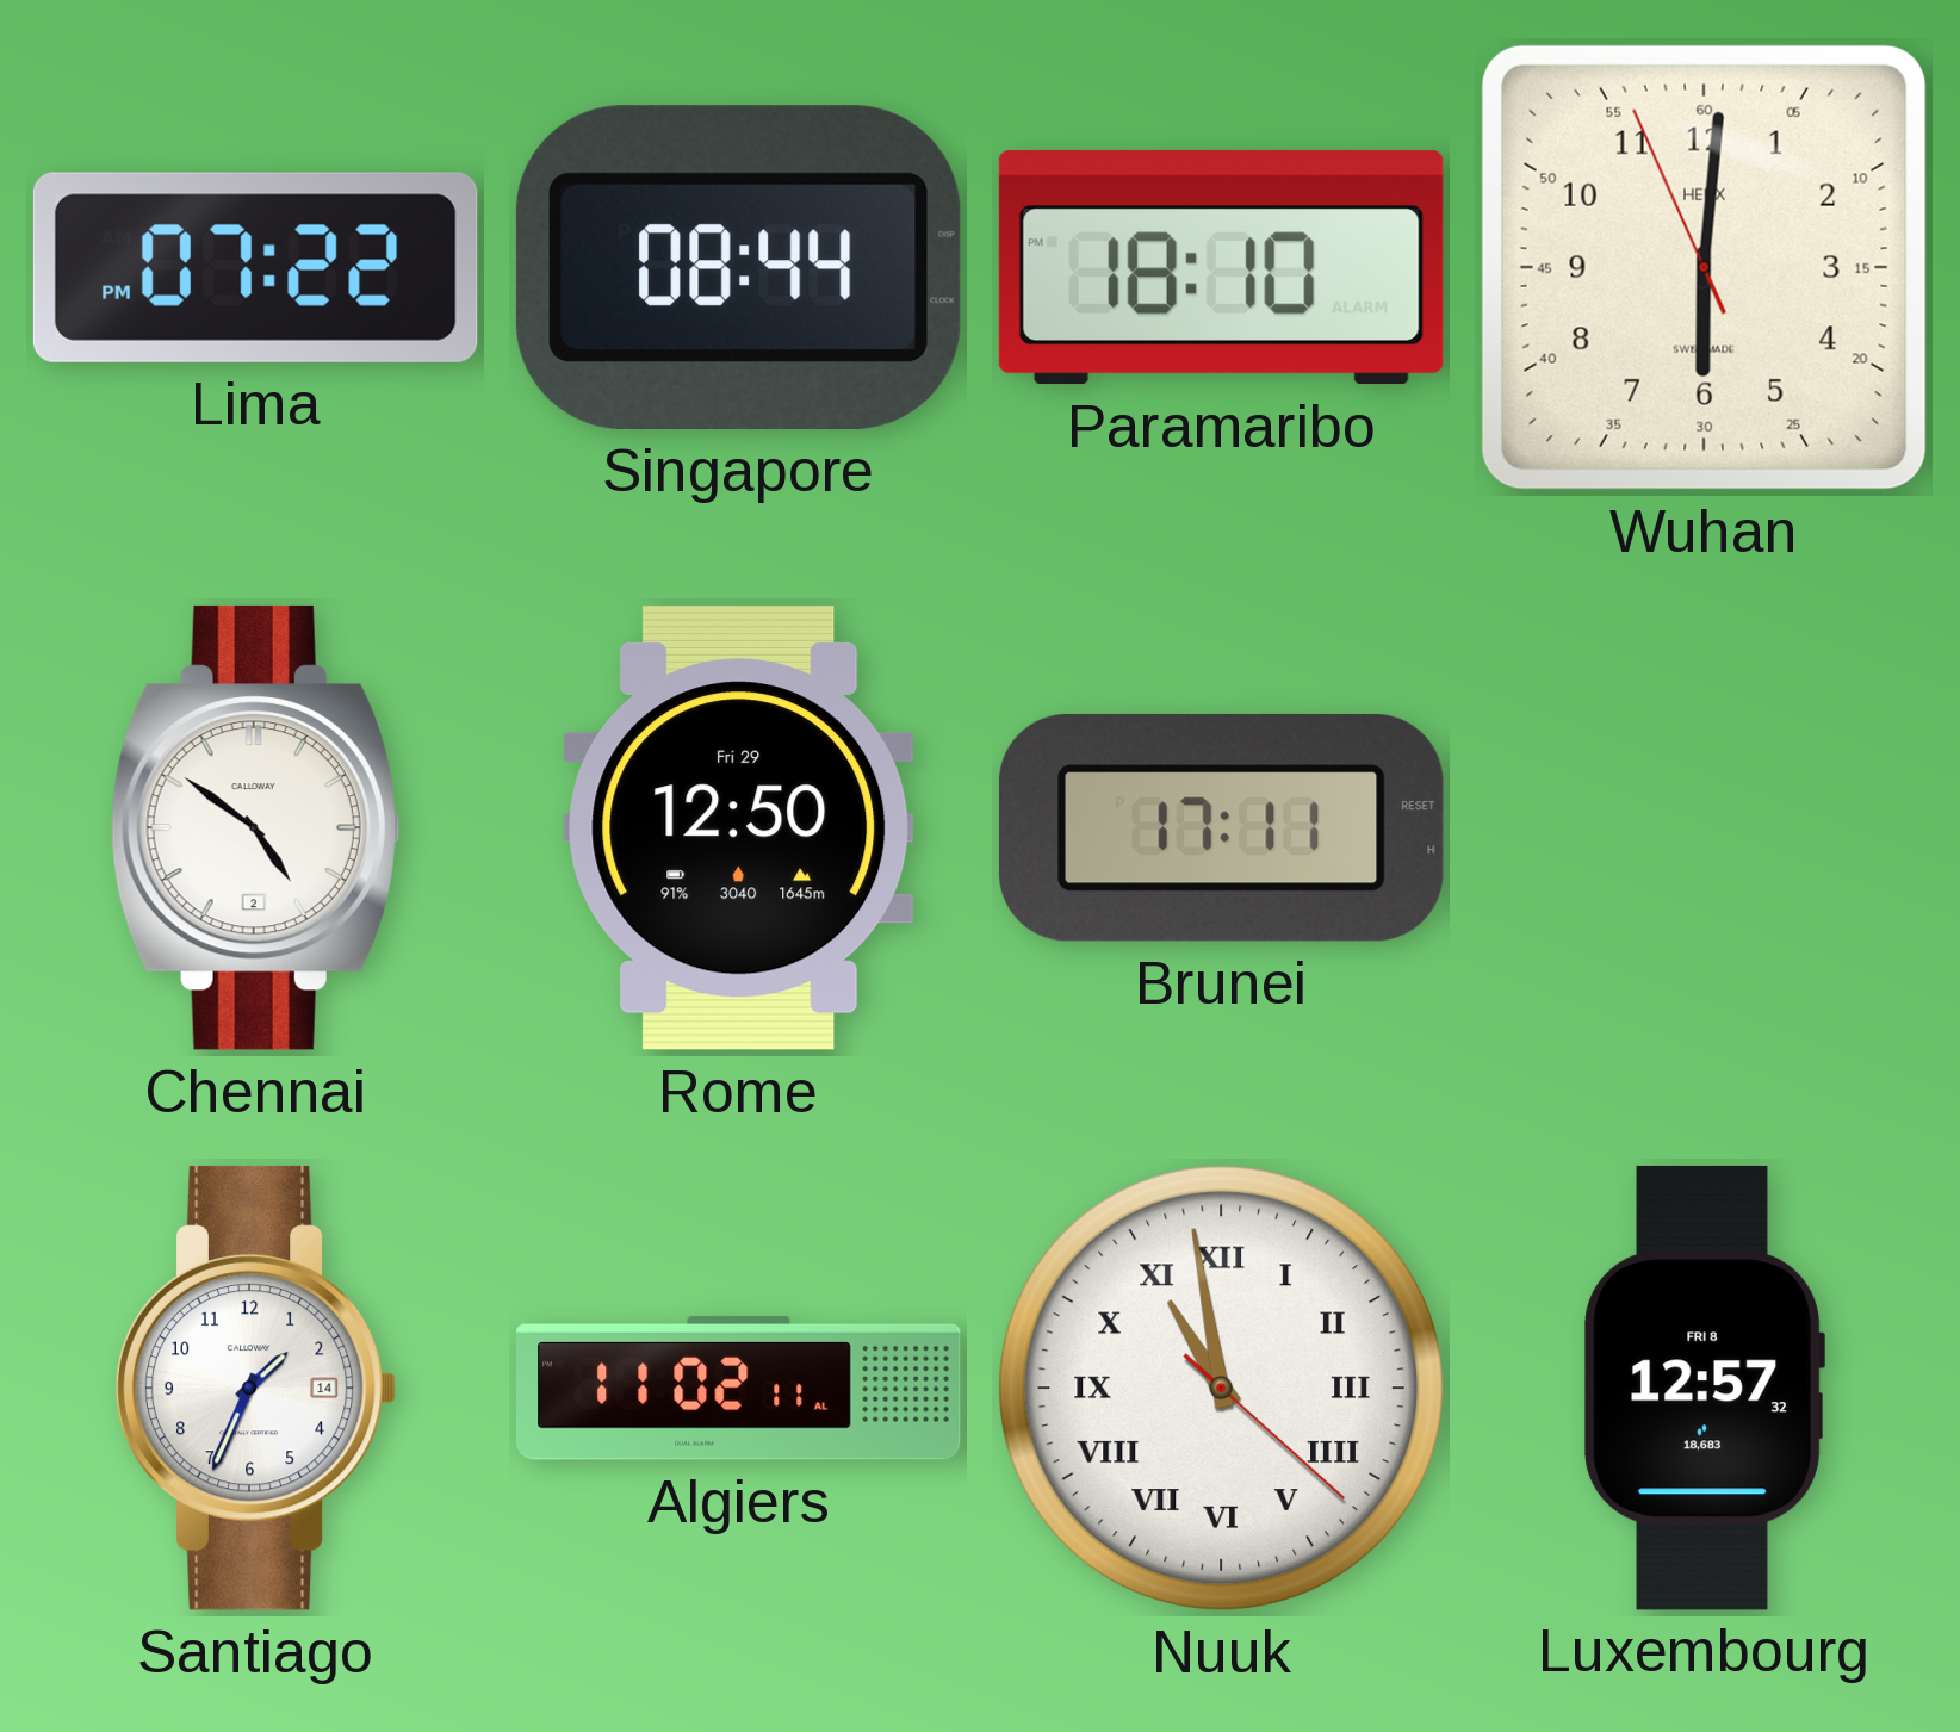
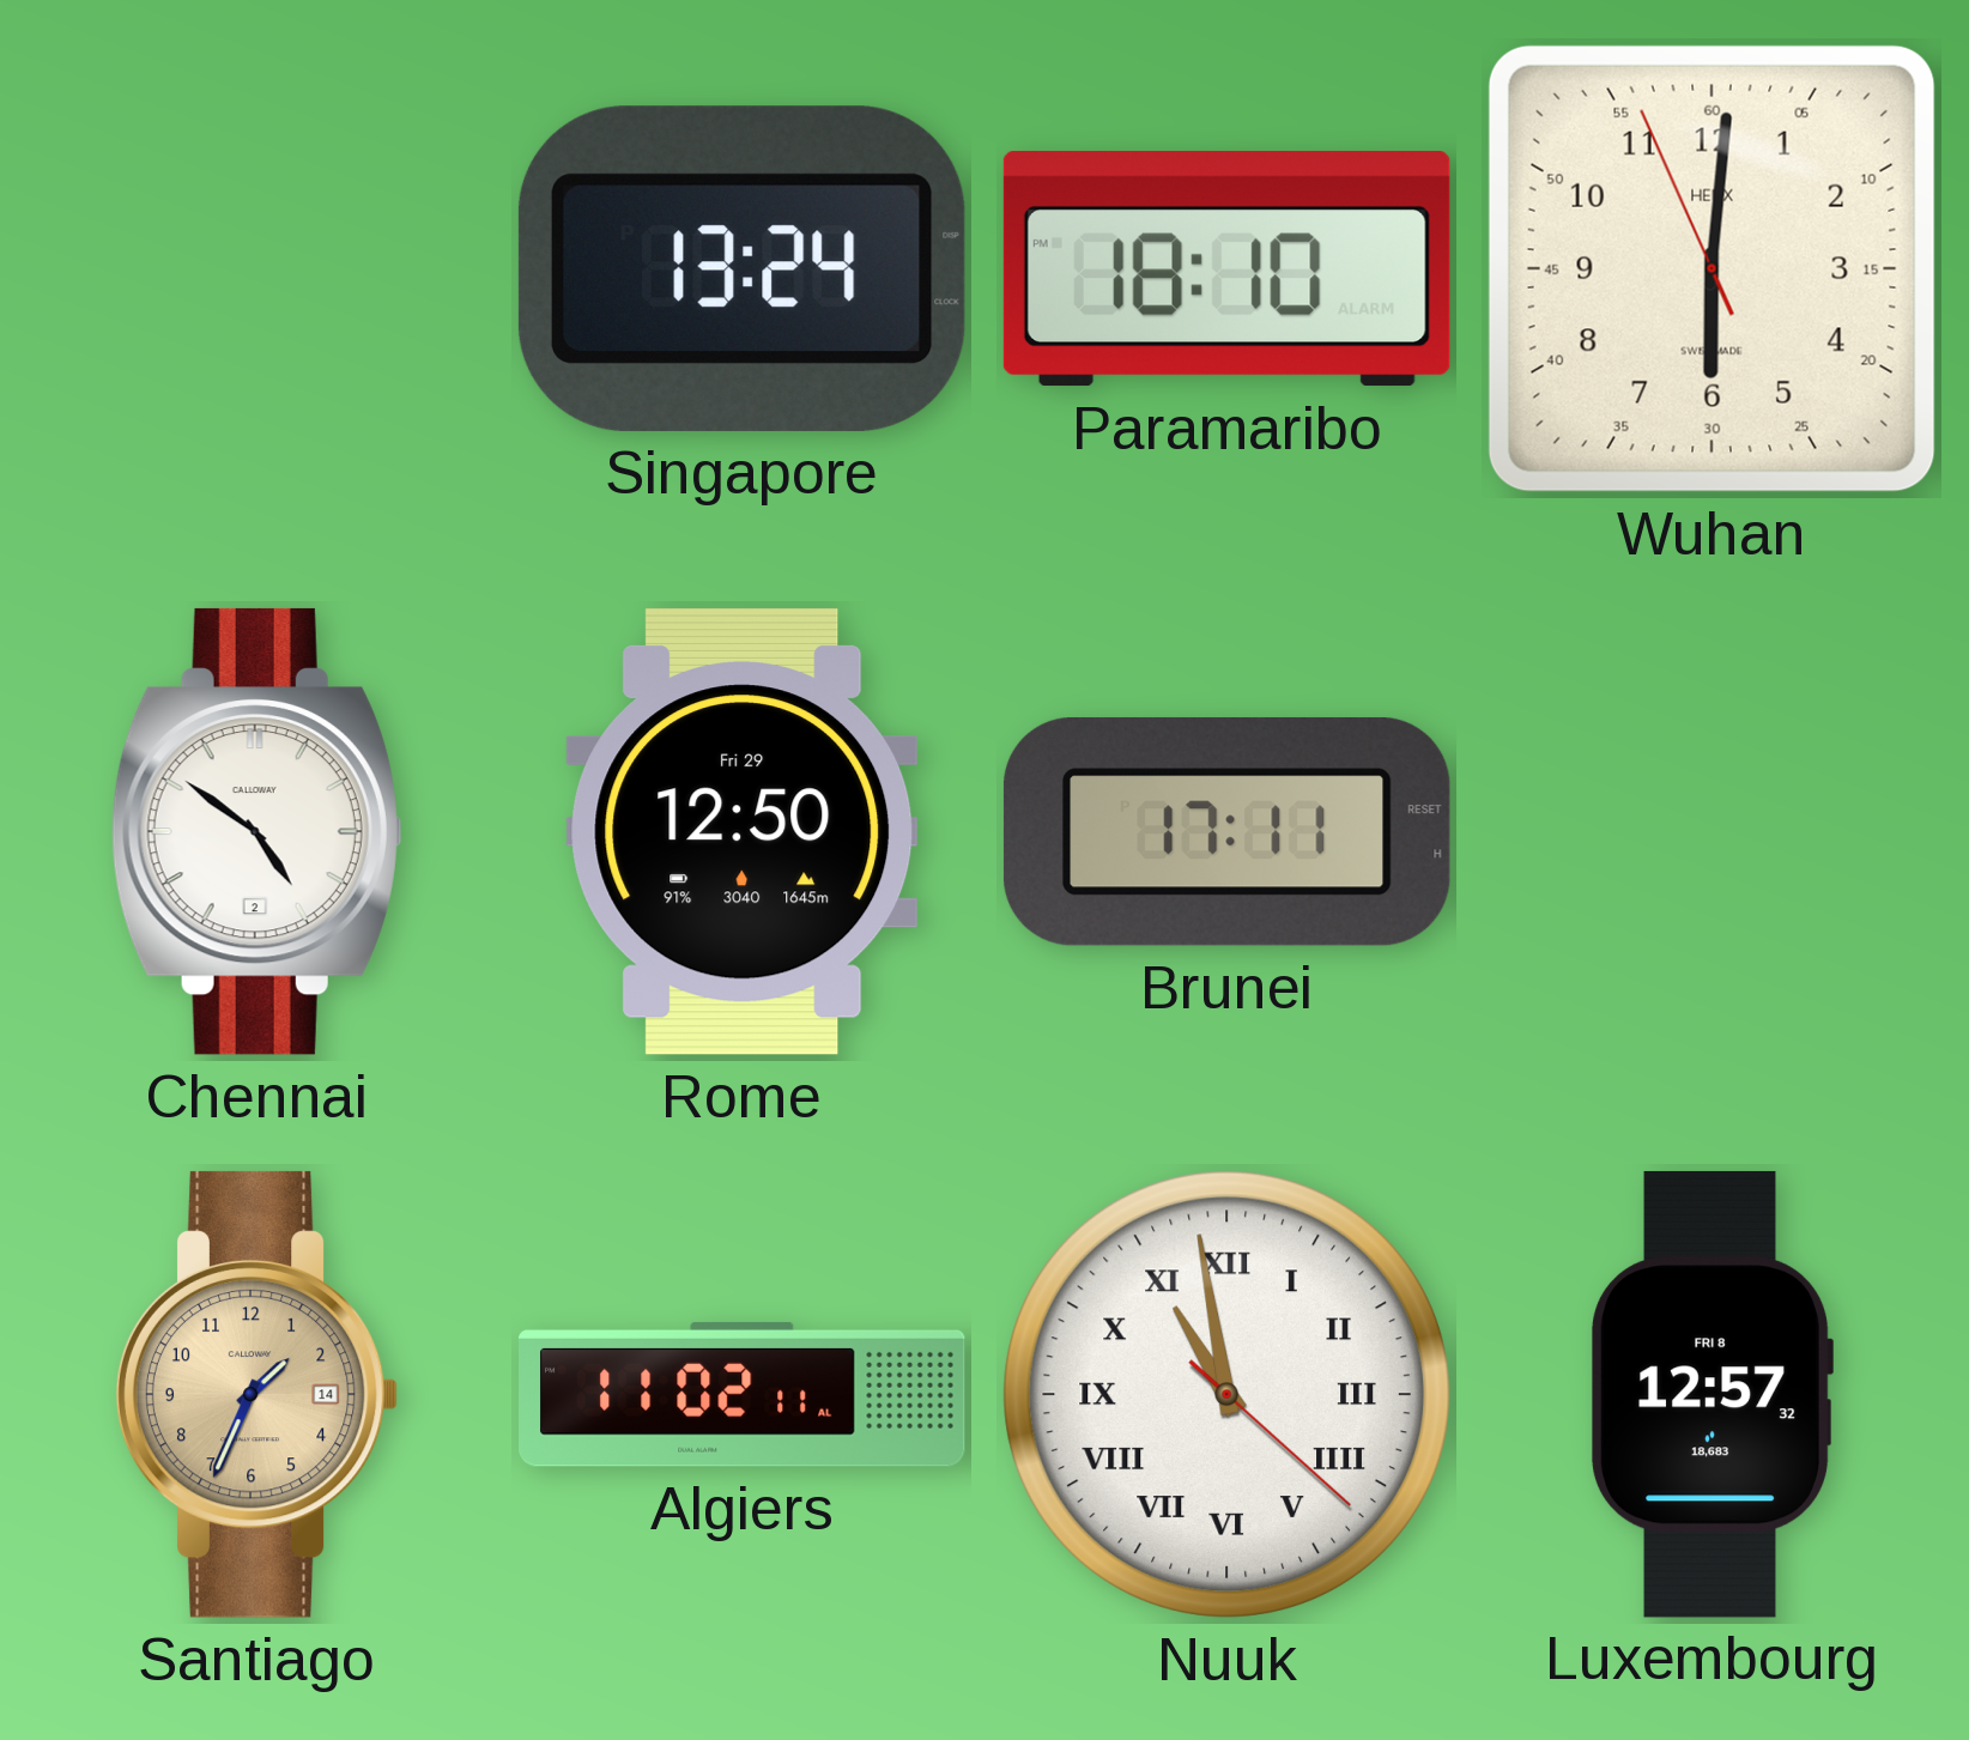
Lima: 07:22 -> none
Singapore: 08:44 -> 13:24
Santiago dial: white -> champagne
